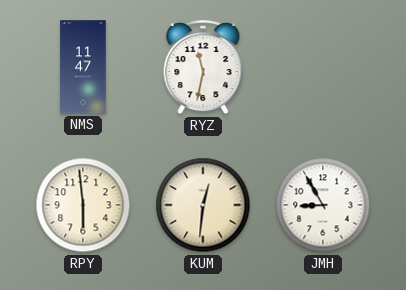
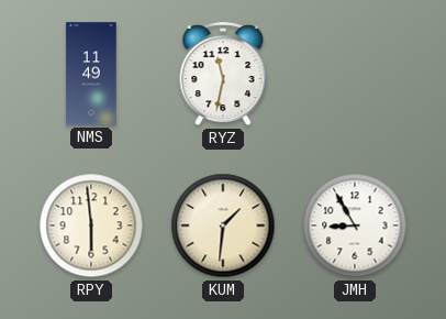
NMS: 11:47 -> 11:49
KUM: 12:31 -> 1:31
